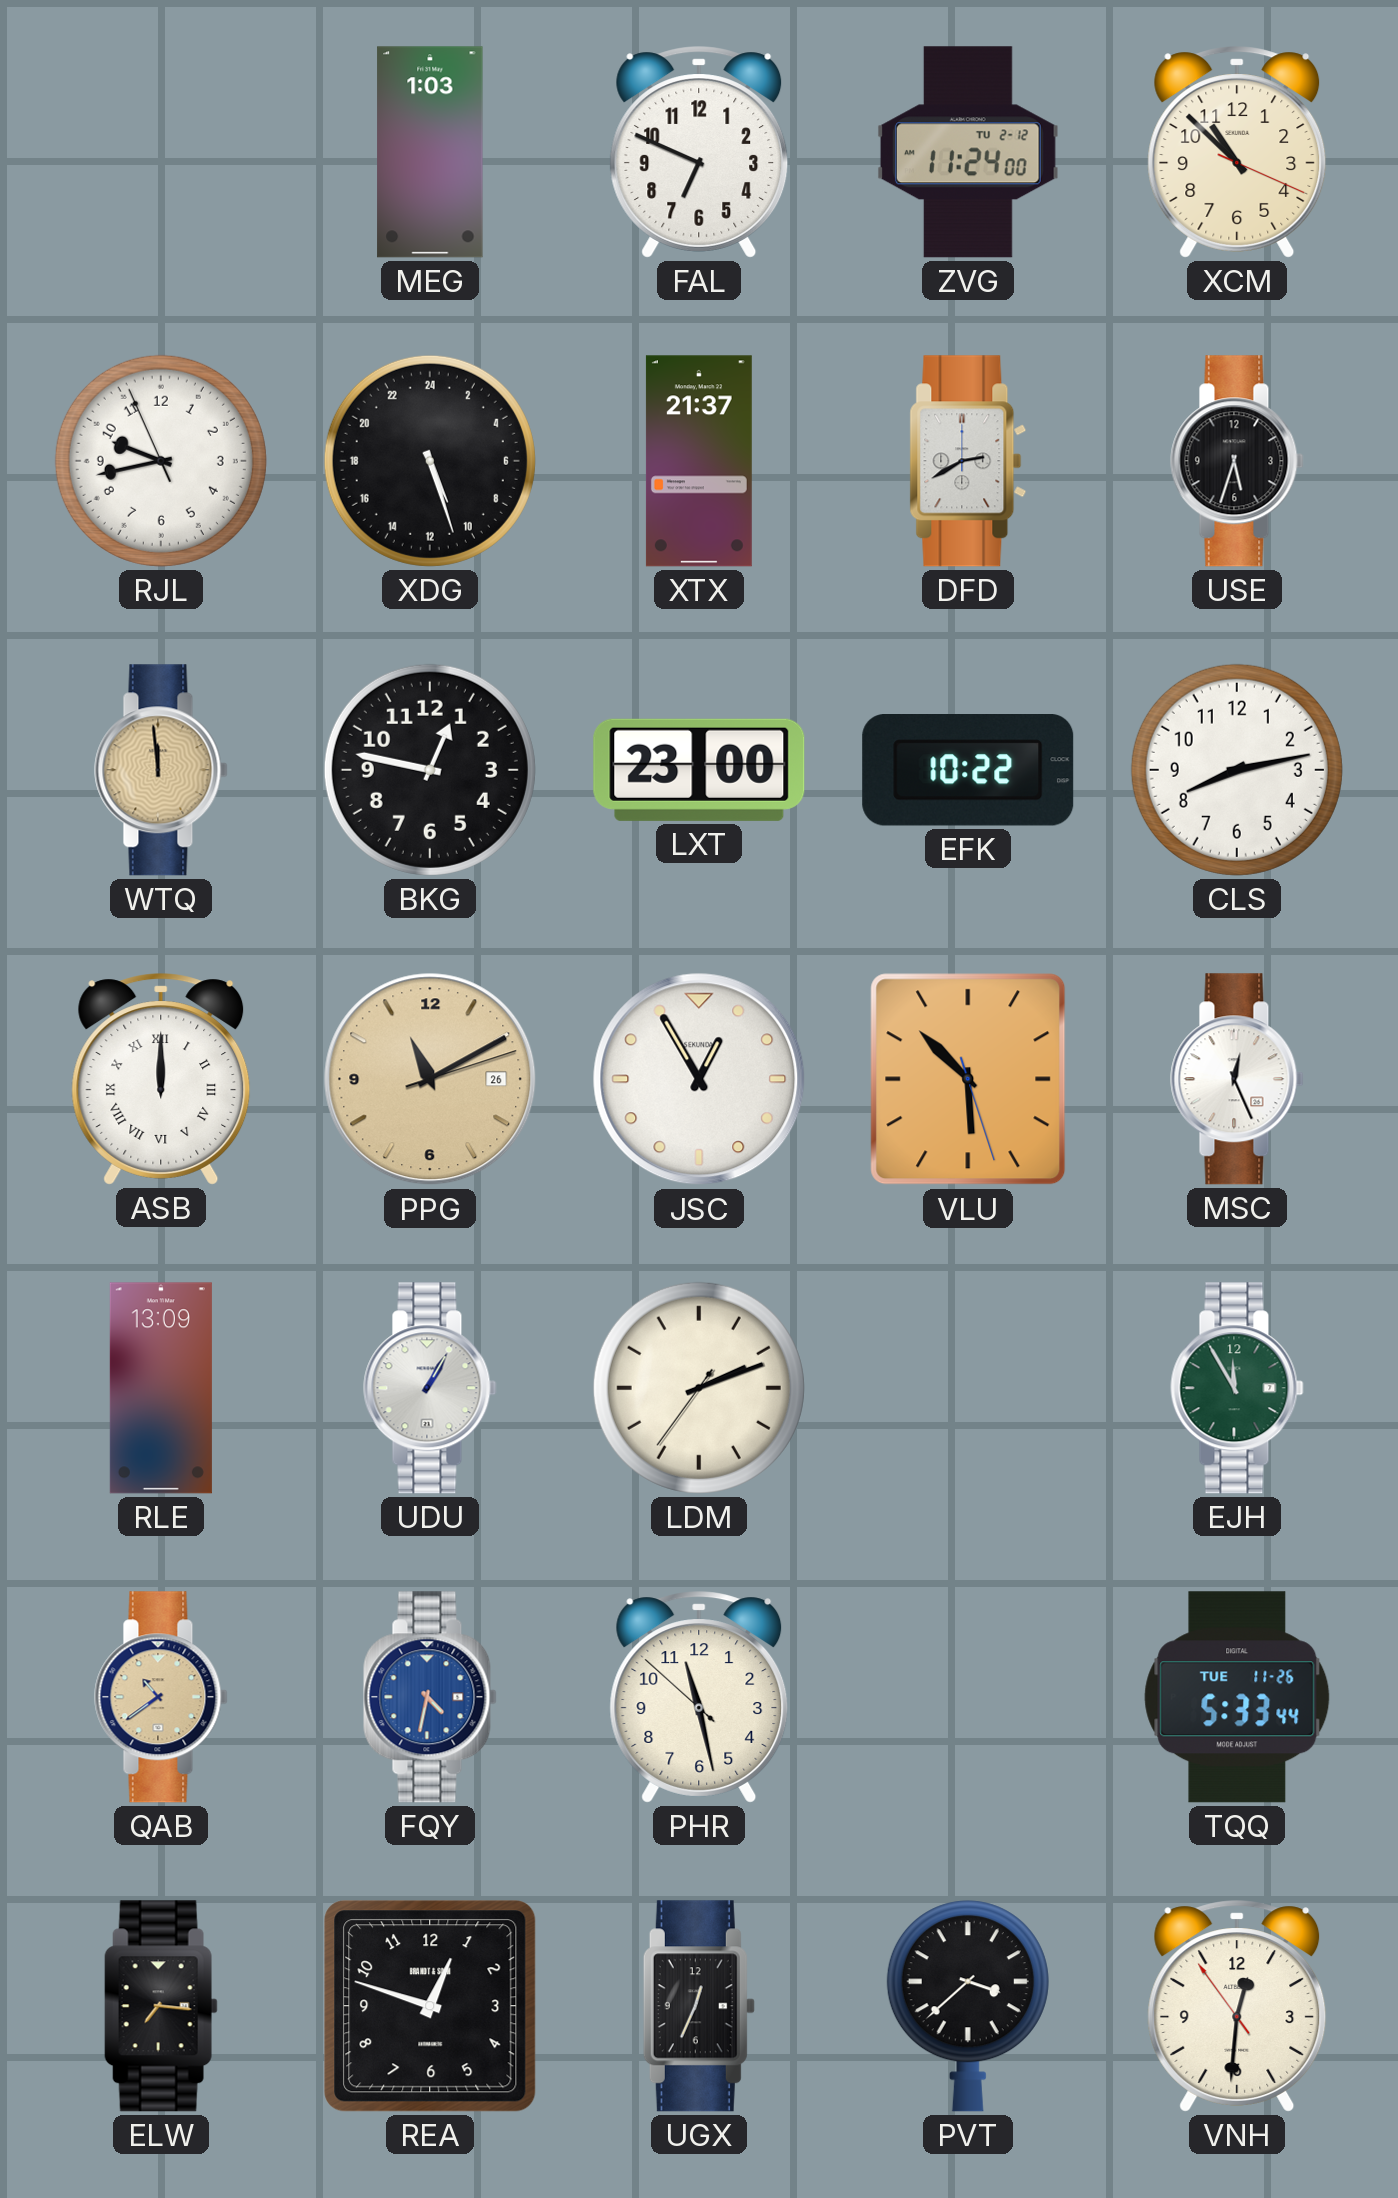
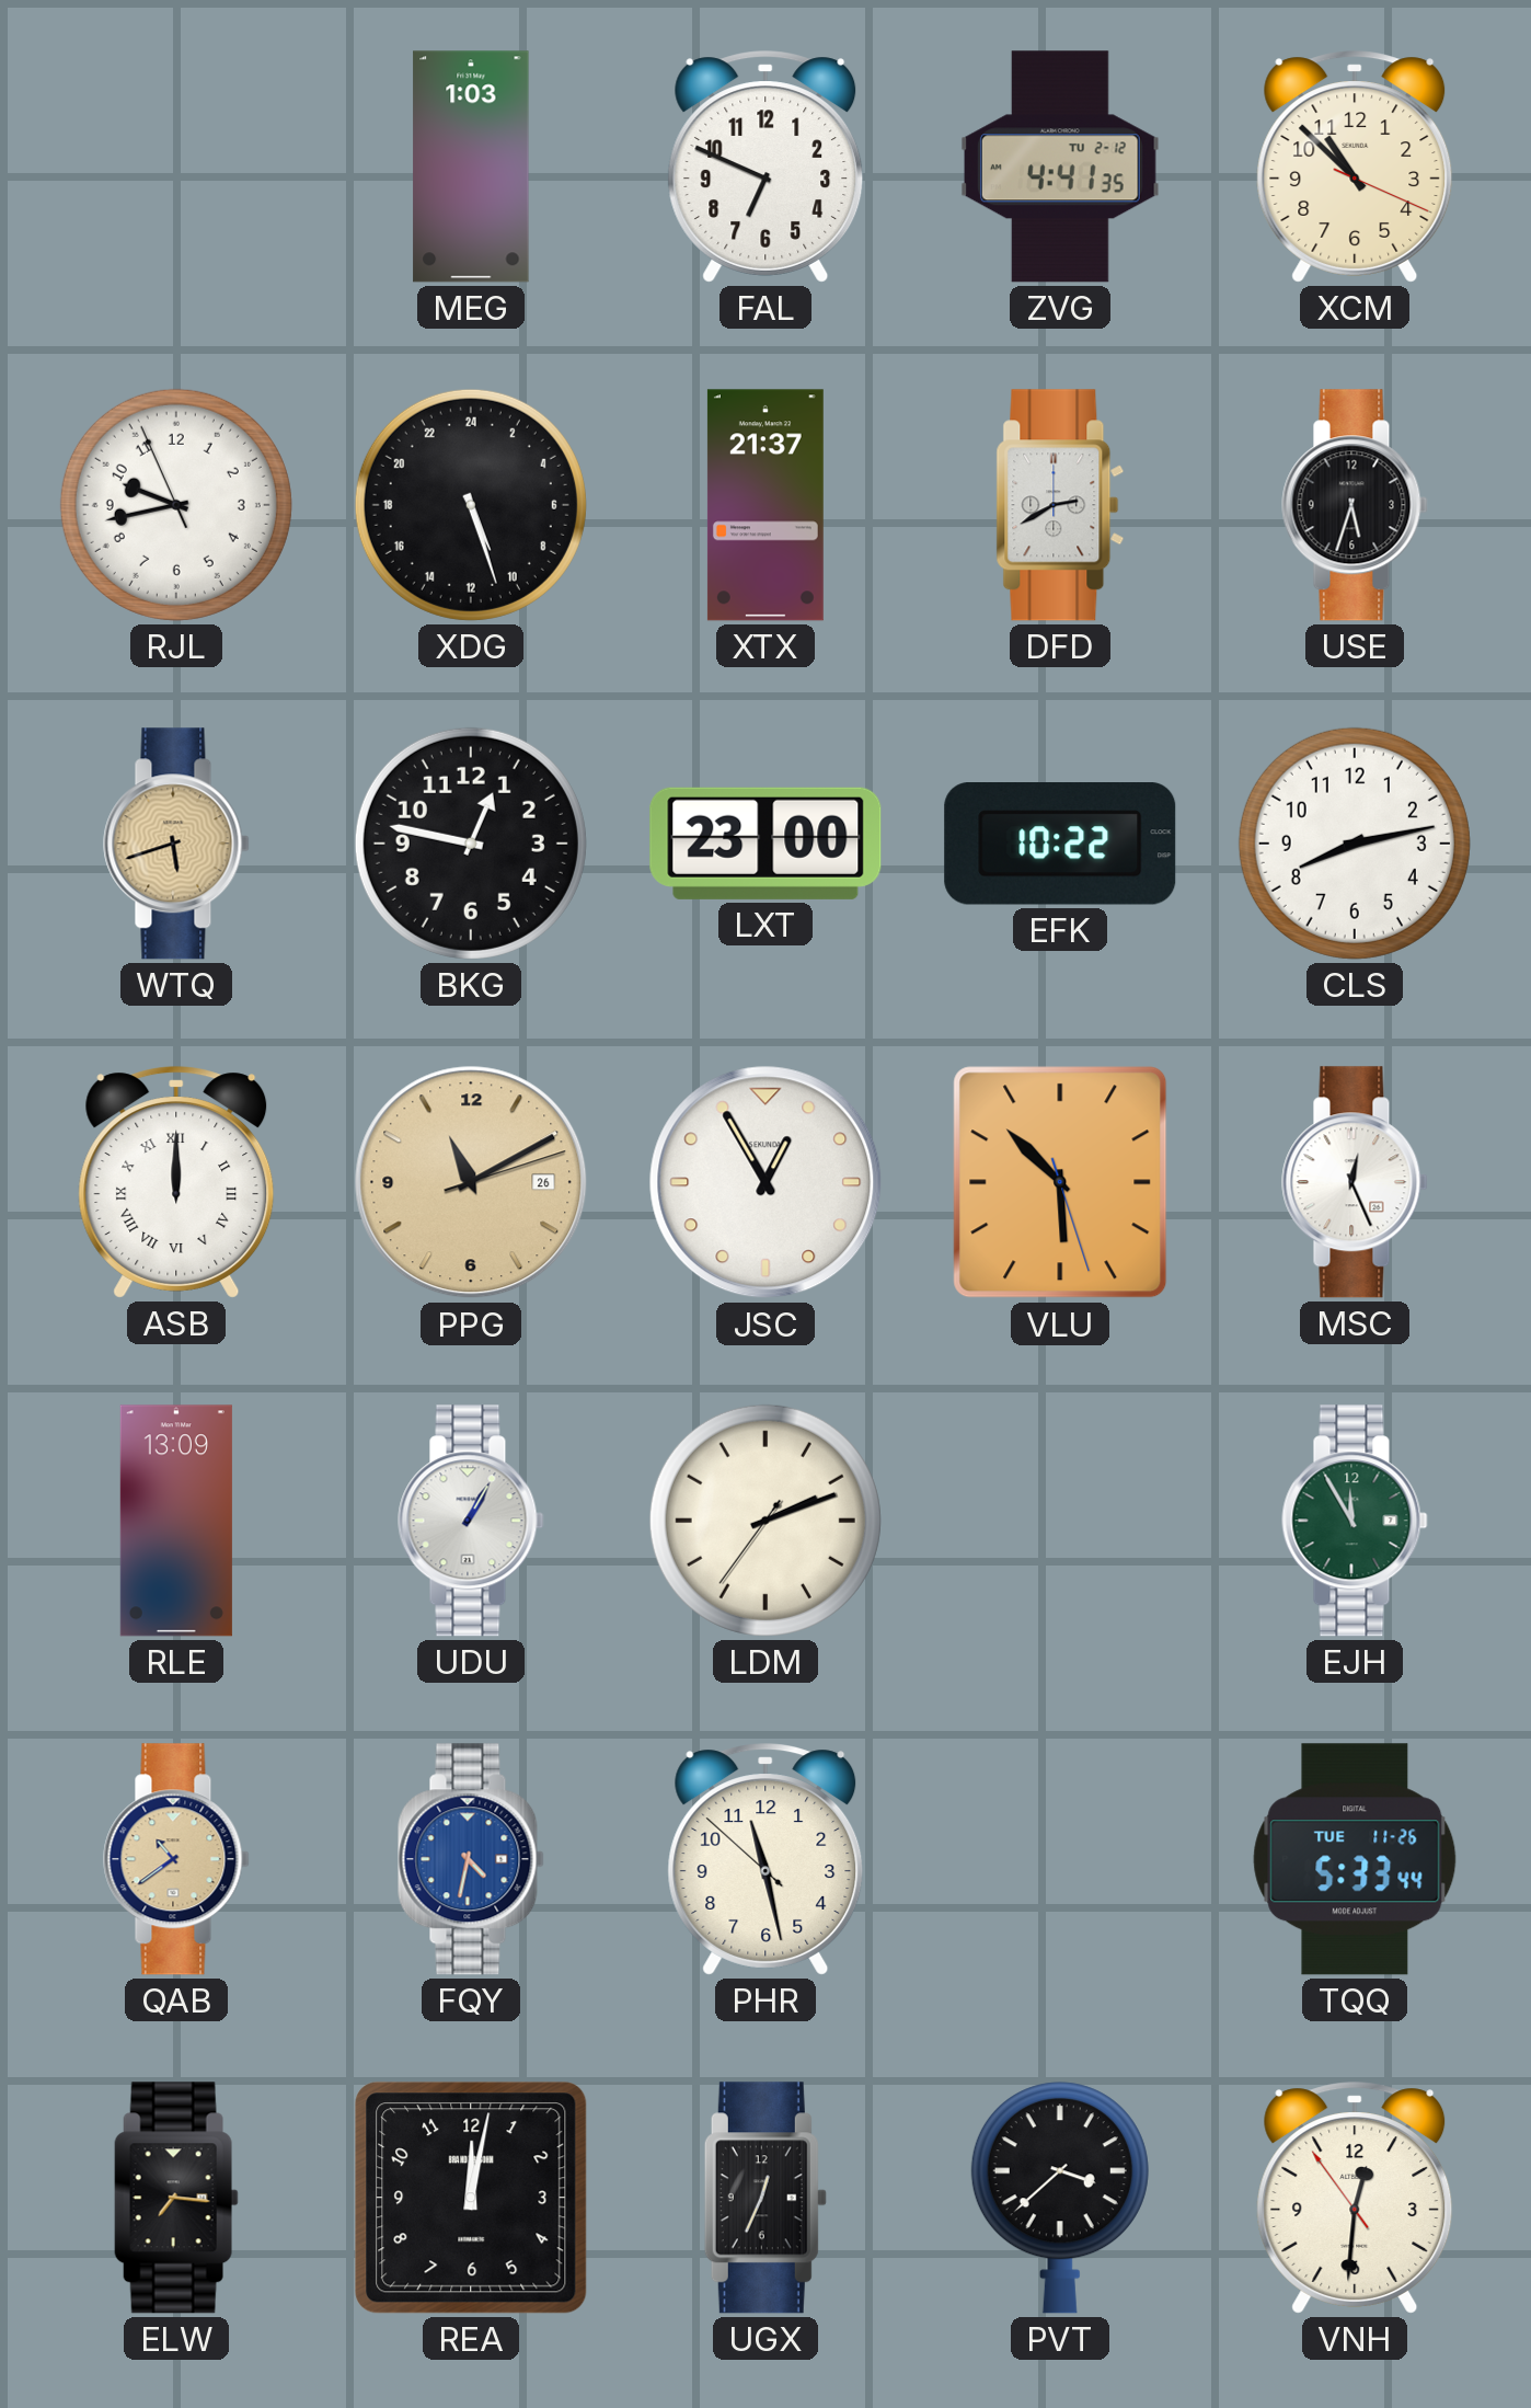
ZVG: 11:24 -> 4:41
WTQ: 11:59 -> 5:42
REA: 12:48 -> 12:02
